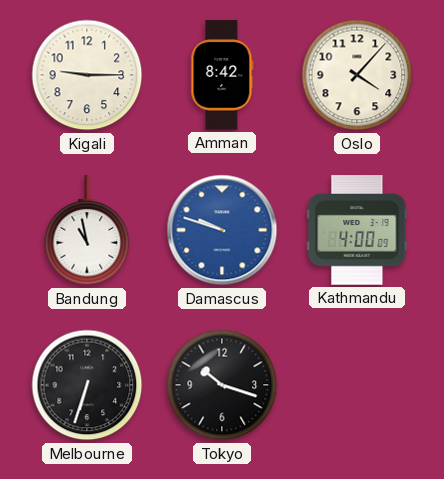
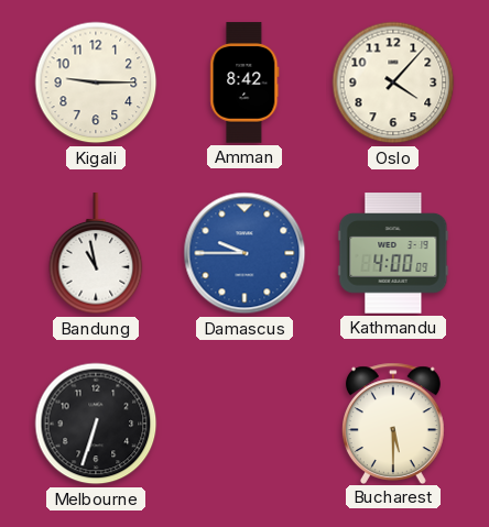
Damascus: 9:48 -> 9:45
Tokyo: 10:18 -> none
Bucharest: none -> 5:30
